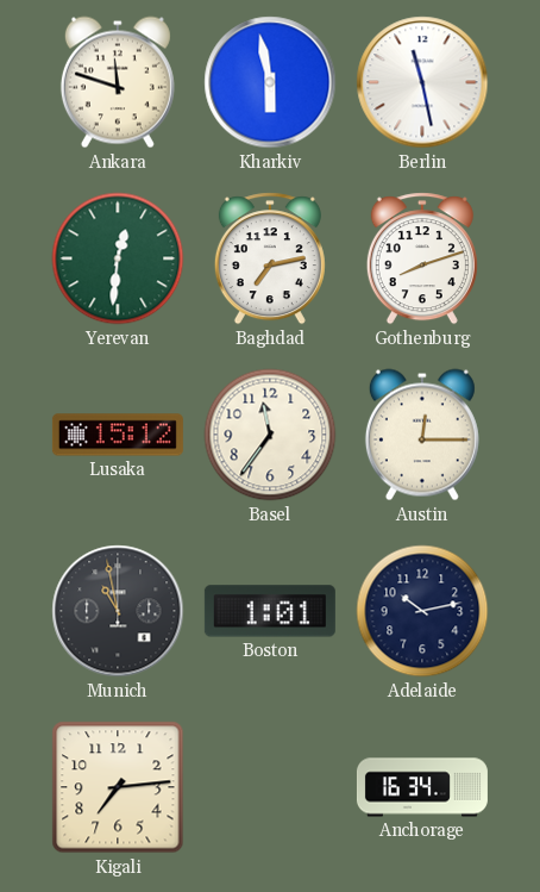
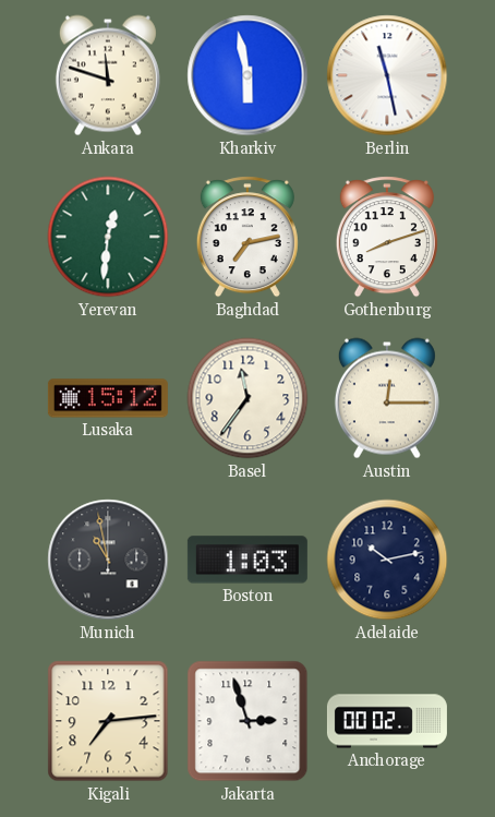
Boston: 1:01 -> 1:03
Jakarta: none -> 2:57
Anchorage: 16:34 -> 00:02
